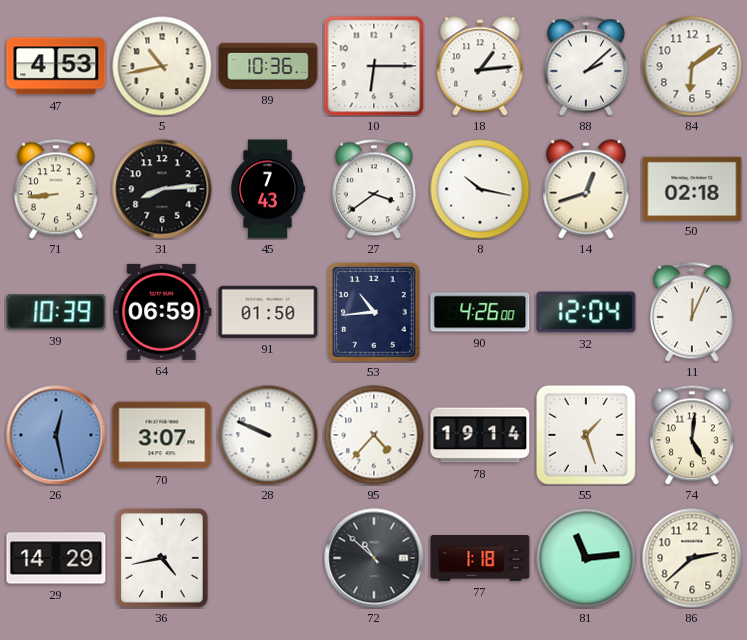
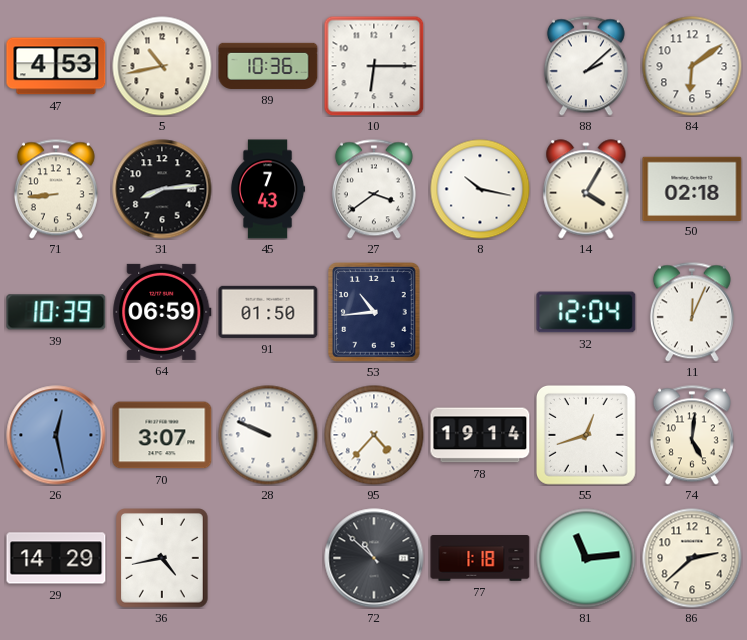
18: 1:14 -> none
14: 12:42 -> 4:05
90: 4:26 -> none
55: 1:27 -> 12:42
